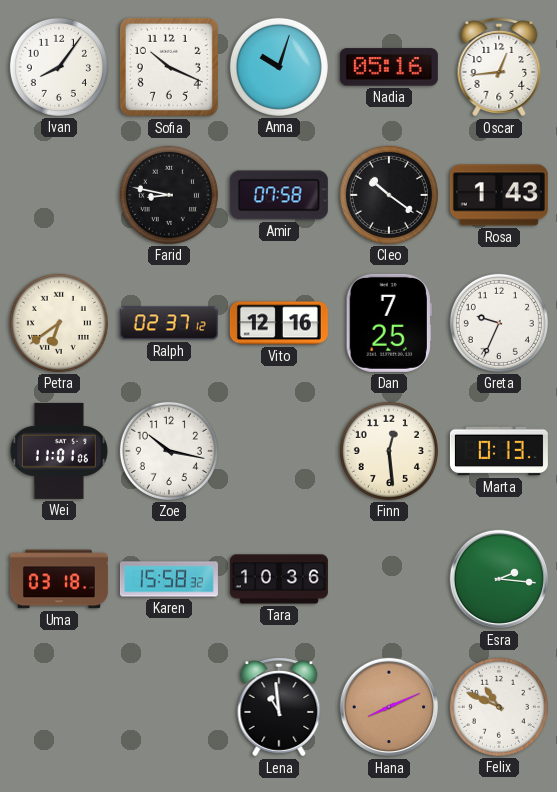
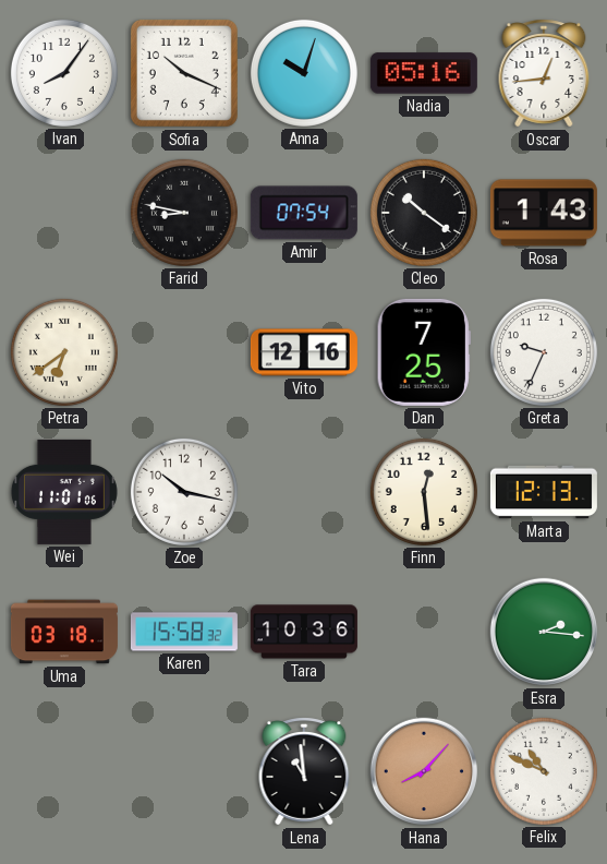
Amir: 07:58 -> 07:54
Ralph: 02:37 -> none
Marta: 0:13 -> 12:13
Hana: 8:11 -> 8:07
